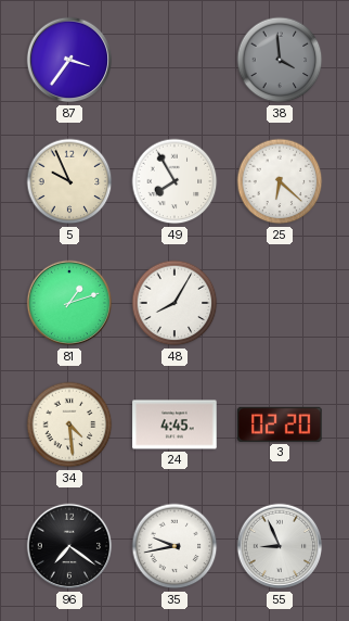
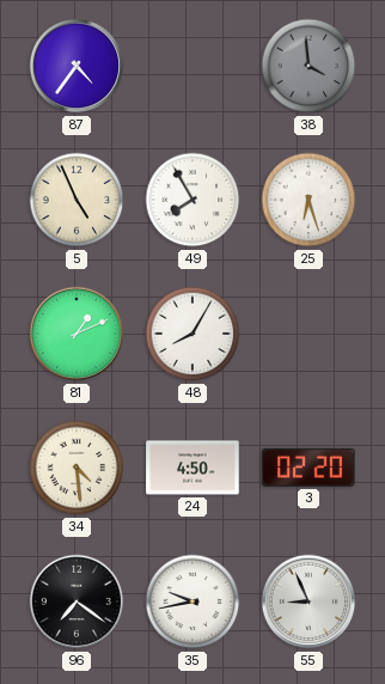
87: 3:36 -> 4:36
5: 9:56 -> 4:56
25: 6:22 -> 6:27
81: 1:12 -> 1:11
24: 4:45 -> 4:50
